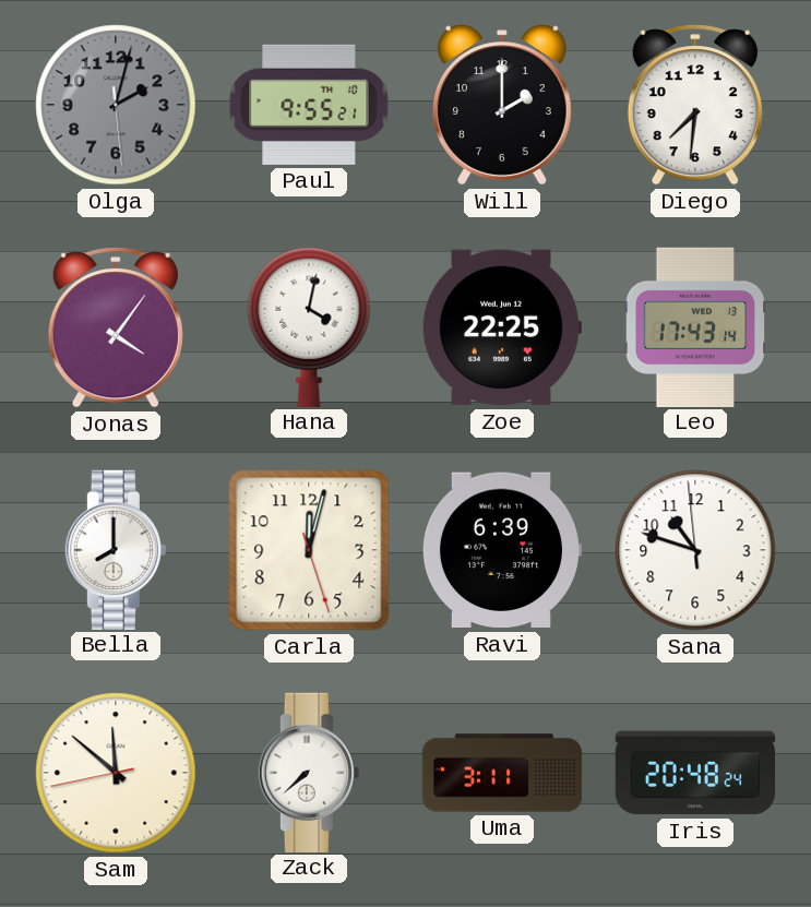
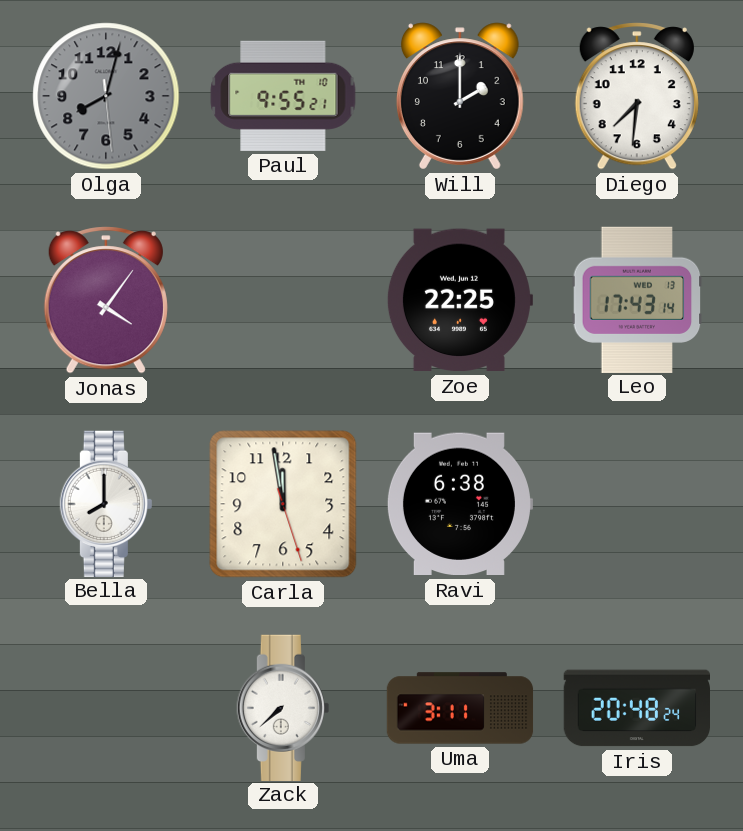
Olga: 2:02 -> 8:02
Hana: 4:02 -> none
Carla: 12:02 -> 11:58
Ravi: 6:39 -> 6:38
Sana: 10:47 -> none
Sam: 11:51 -> none
